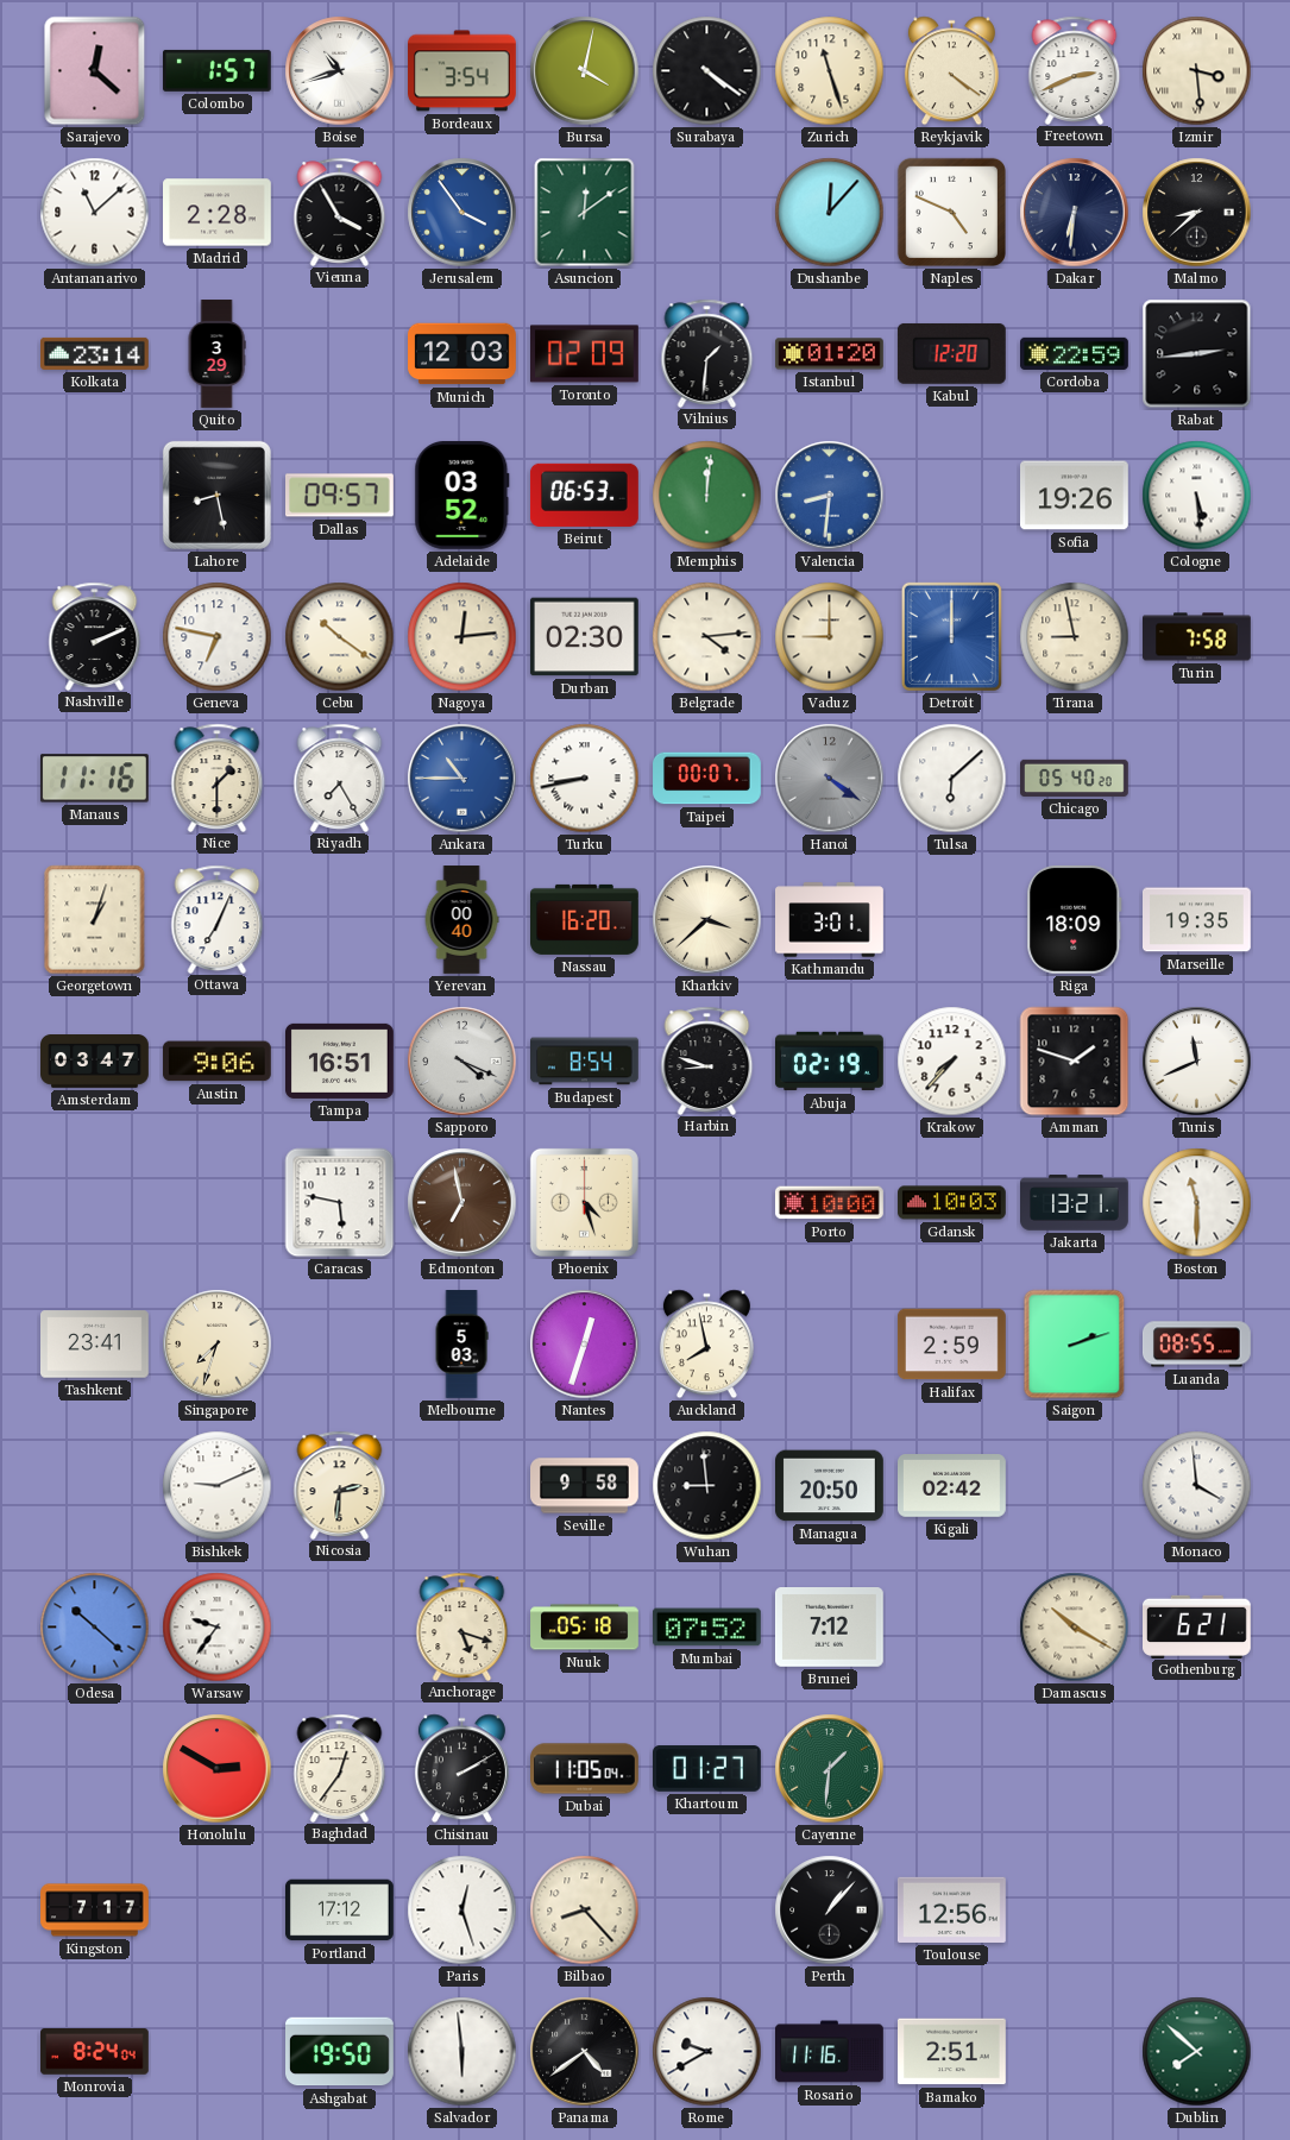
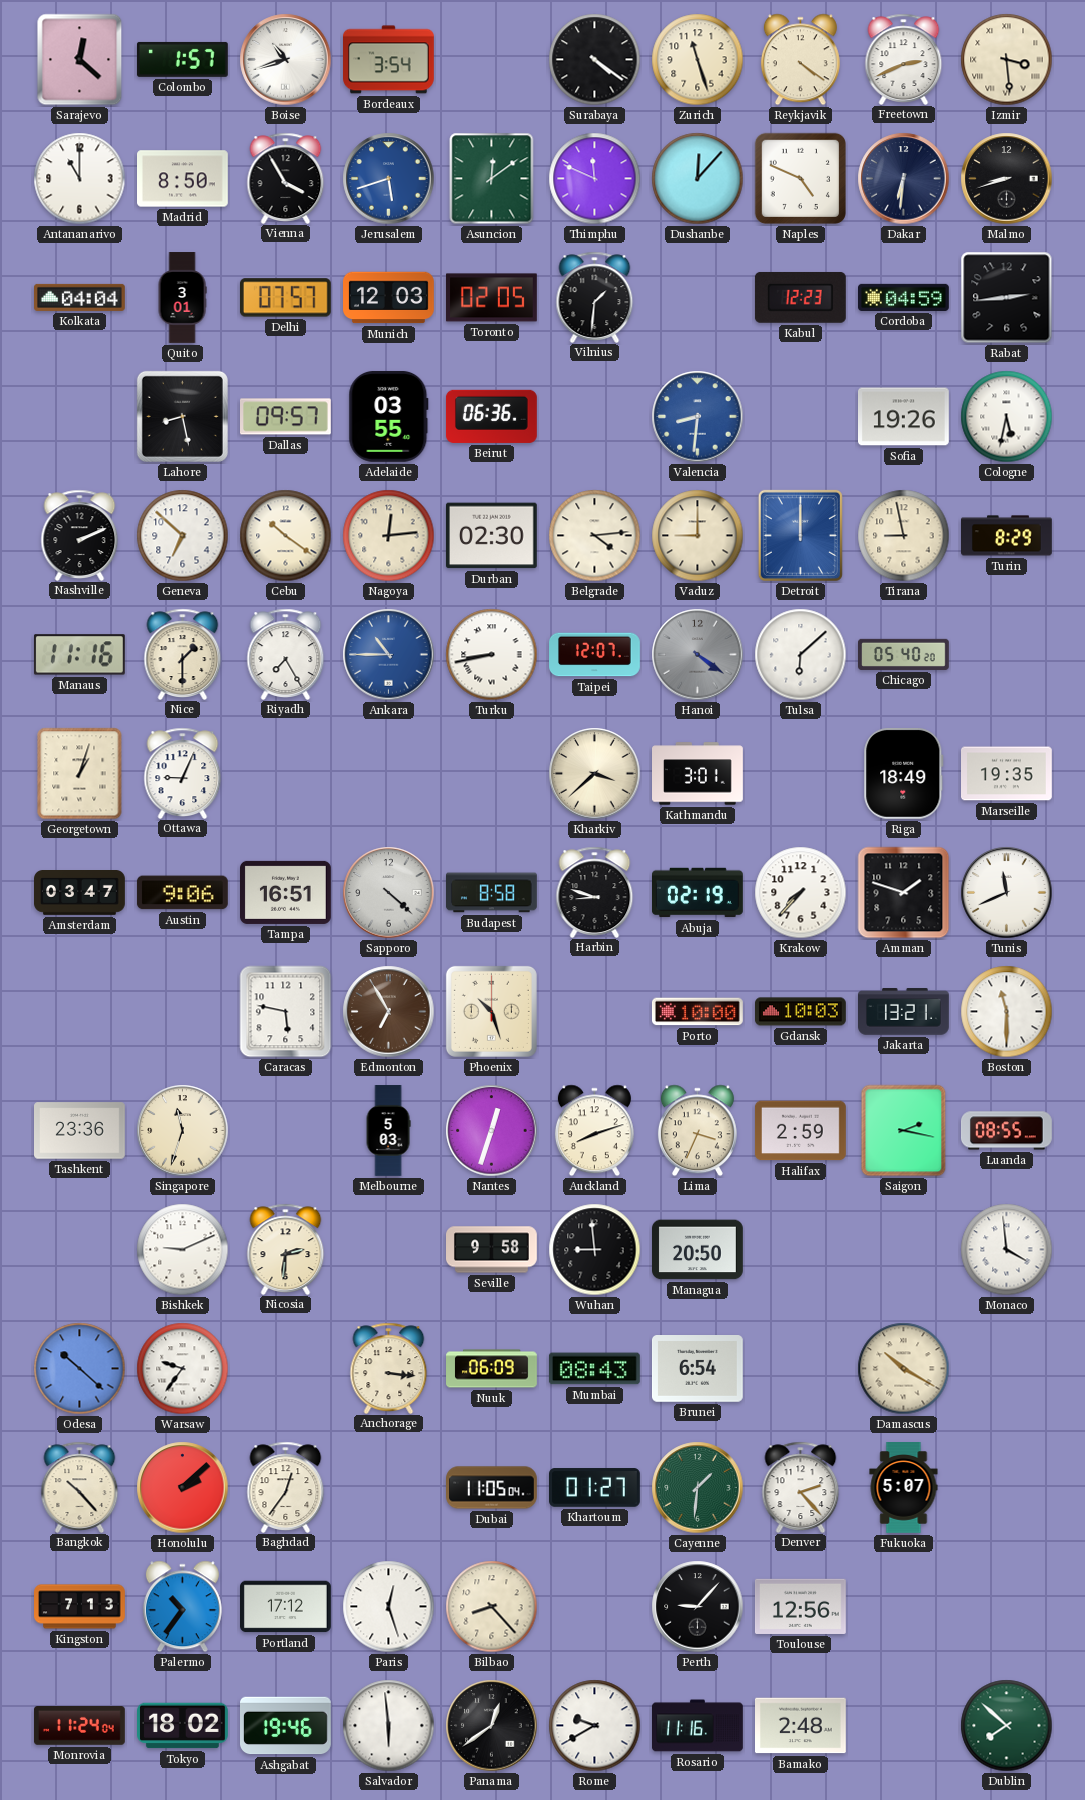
Bursa: 4:02 -> none
Antananarivo: 11:08 -> 11:00
Madrid: 2:28 -> 8:50
Jerusalem: 3:54 -> 5:42
Thimphu: none -> 11:49
Malmo: 8:38 -> 8:42
Kolkata: 23:14 -> 04:04
Quito: 3:29 -> 3:01
Delhi: none -> 07:57
Toronto: 02:09 -> 02:05
Istanbul: 01:20 -> none
Kabul: 12:20 -> 12:23
Cordoba: 22:59 -> 04:59
Adelaide: 03:52 -> 03:55
Beirut: 06:53 -> 06:36
Memphis: 12:01 -> none
Cologne: 5:29 -> 5:32
Geneva: 6:47 -> 6:52
Turin: 7:58 -> 8:29
Taipei: 00:07 -> 12:07
Ottawa: 7:04 -> 9:04
Yerevan: 00:40 -> none
Nassau: 16:20 -> none
Riga: 18:09 -> 18:49
Sapporo: 4:19 -> 4:22
Budapest: 8:54 -> 8:58
Edmonton: 6:58 -> 6:55
Phoenix: 4:27 -> 10:27
Tashkent: 23:41 -> 23:36
Singapore: 7:33 -> 11:33
Auckland: 7:58 -> 8:12
Lima: none -> 3:34
Saigon: 2:12 -> 2:17
Kigali: 02:42 -> none
Anchorage: 5:18 -> 3:16
Nuuk: 05:18 -> 06:09
Mumbai: 07:52 -> 08:43
Brunei: 7:12 -> 6:54
Gothenburg: 6:21 -> none
Bangkok: none -> 10:23
Honolulu: 2:50 -> 2:08
Chisinau: 2:10 -> none
Denver: none -> 2:23
Fukuoka: none -> 5:07
Kingston: 7:17 -> 7:13
Palermo: none -> 10:36
Perth: 1:07 -> 9:07
Monrovia: 8:24 -> 11:24
Tokyo: none -> 18:02
Ashgabat: 19:50 -> 19:46
Panama: 4:39 -> 12:39
Bamako: 2:51 -> 2:48
